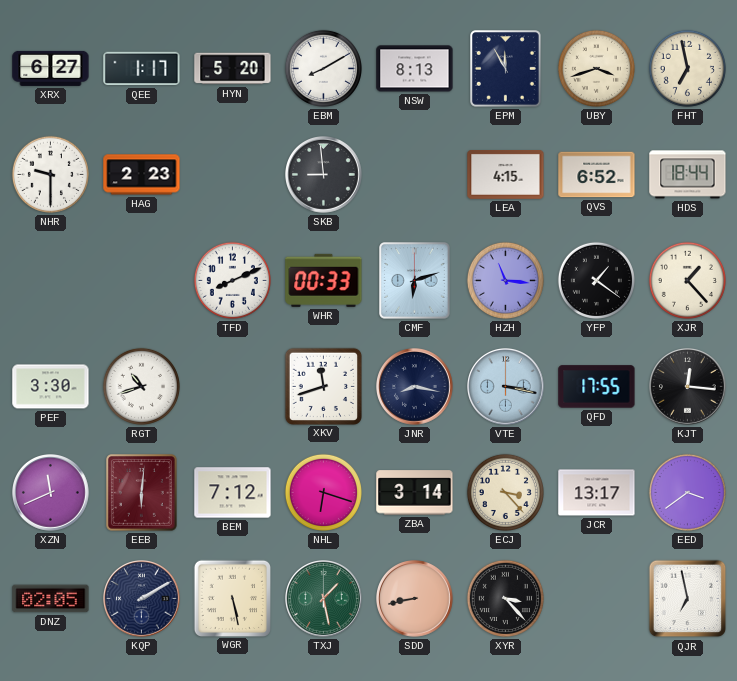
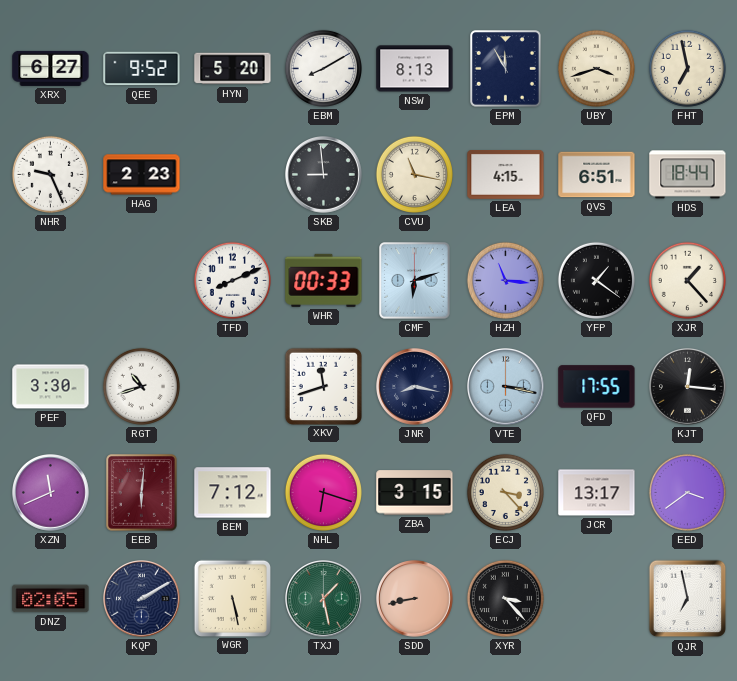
QEE: 1:17 -> 9:52
NHR: 9:30 -> 9:26
CVU: none -> 11:17
QVS: 6:52 -> 6:51
ZBA: 3:14 -> 3:15
